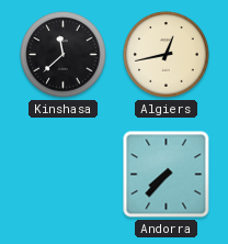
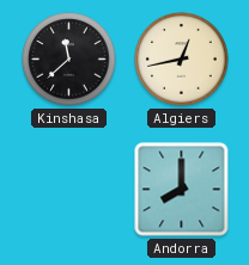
Andorra: 7:37 -> 8:00
